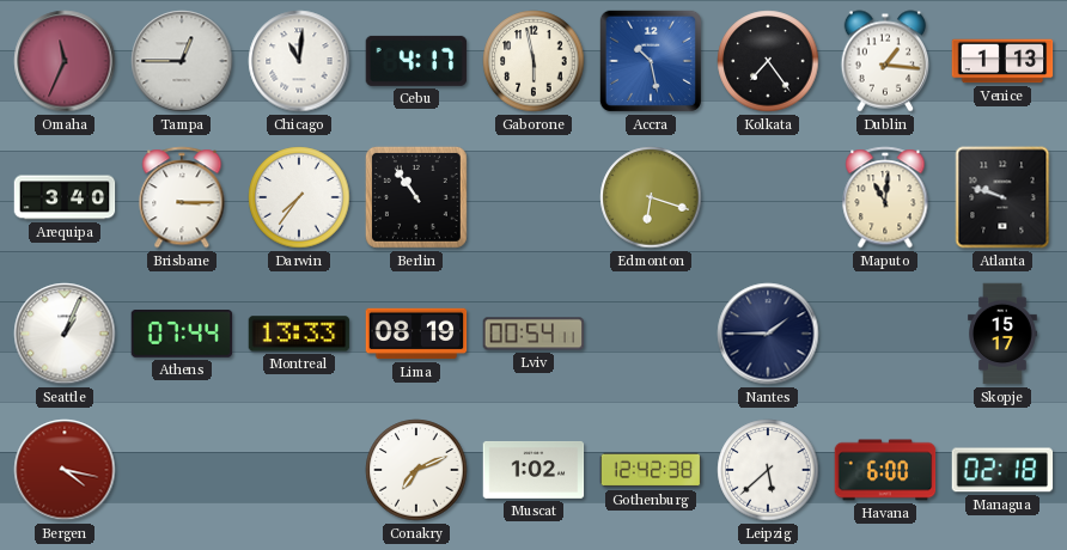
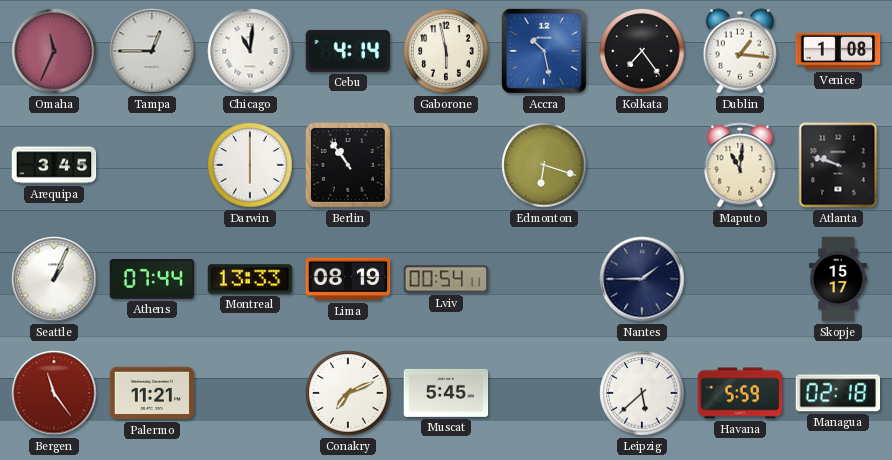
Cebu: 4:17 -> 4:14
Venice: 1:13 -> 1:08
Arequipa: 3:40 -> 3:45
Brisbane: 3:15 -> none
Darwin: 7:36 -> 6:00
Bergen: 4:17 -> 11:24
Palermo: none -> 11:21
Muscat: 1:02 -> 5:45
Gothenburg: 12:42 -> none
Havana: 6:00 -> 5:59
